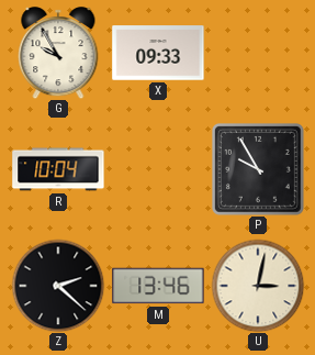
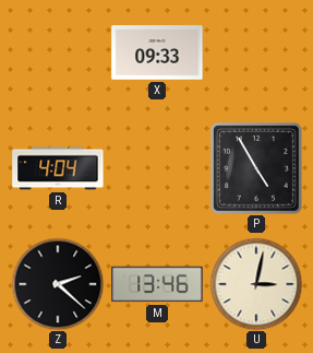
G: 9:55 -> none
R: 10:04 -> 4:04
P: 9:55 -> 4:55
